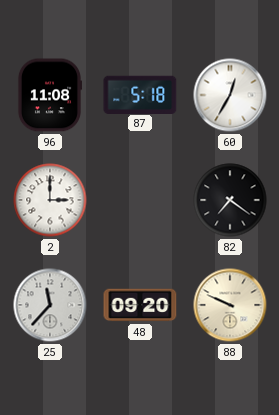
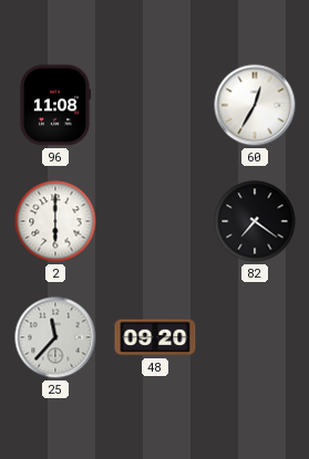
87: 5:18 -> none
2: 3:00 -> 6:00
88: 9:49 -> none
